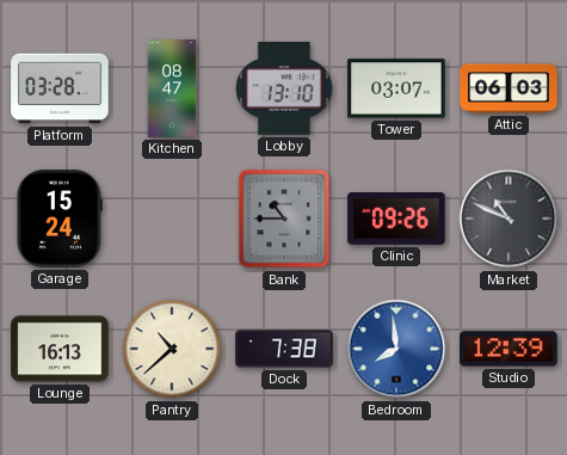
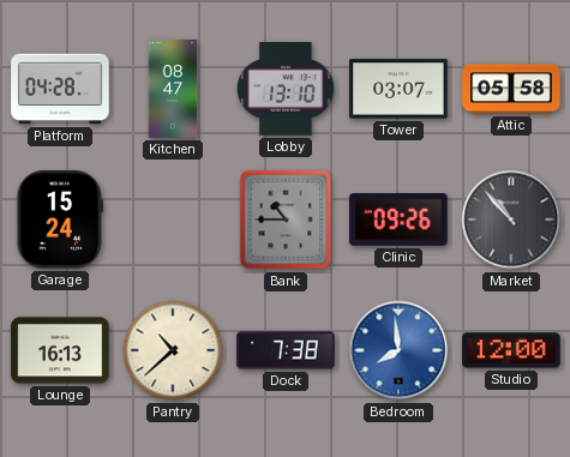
Platform: 03:28 -> 04:28
Attic: 06:03 -> 05:58
Market: 10:49 -> 10:53
Studio: 12:39 -> 12:00
